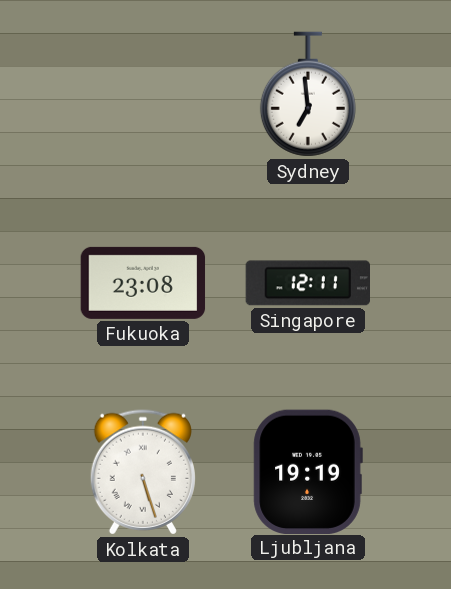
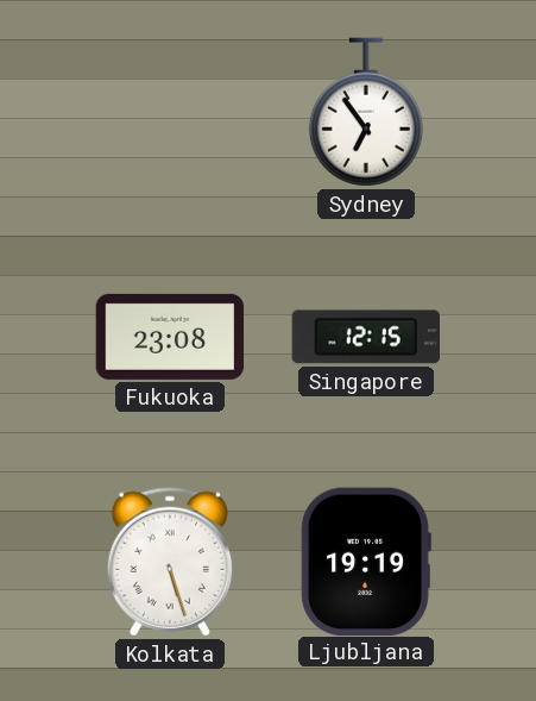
Sydney: 6:59 -> 6:54
Singapore: 12:11 -> 12:15
